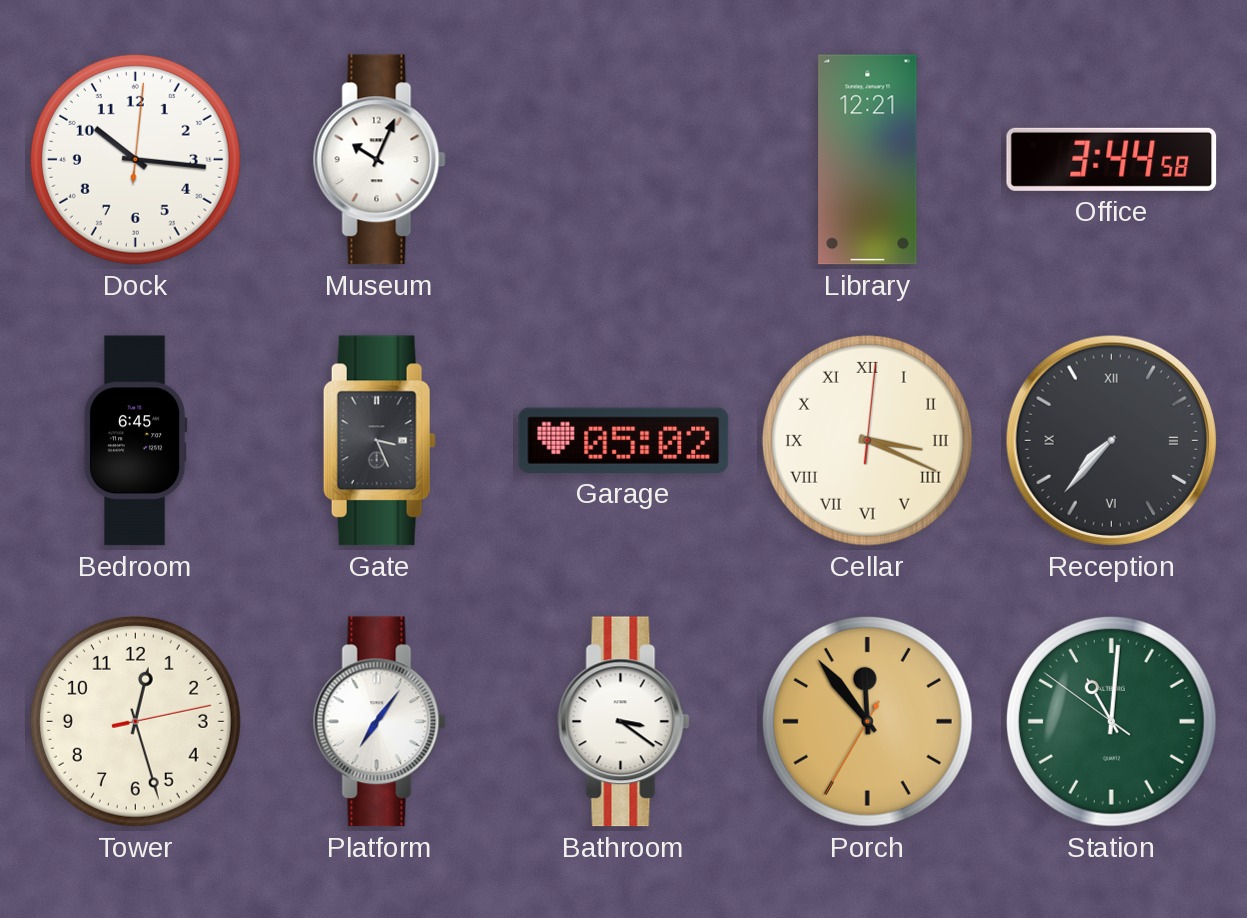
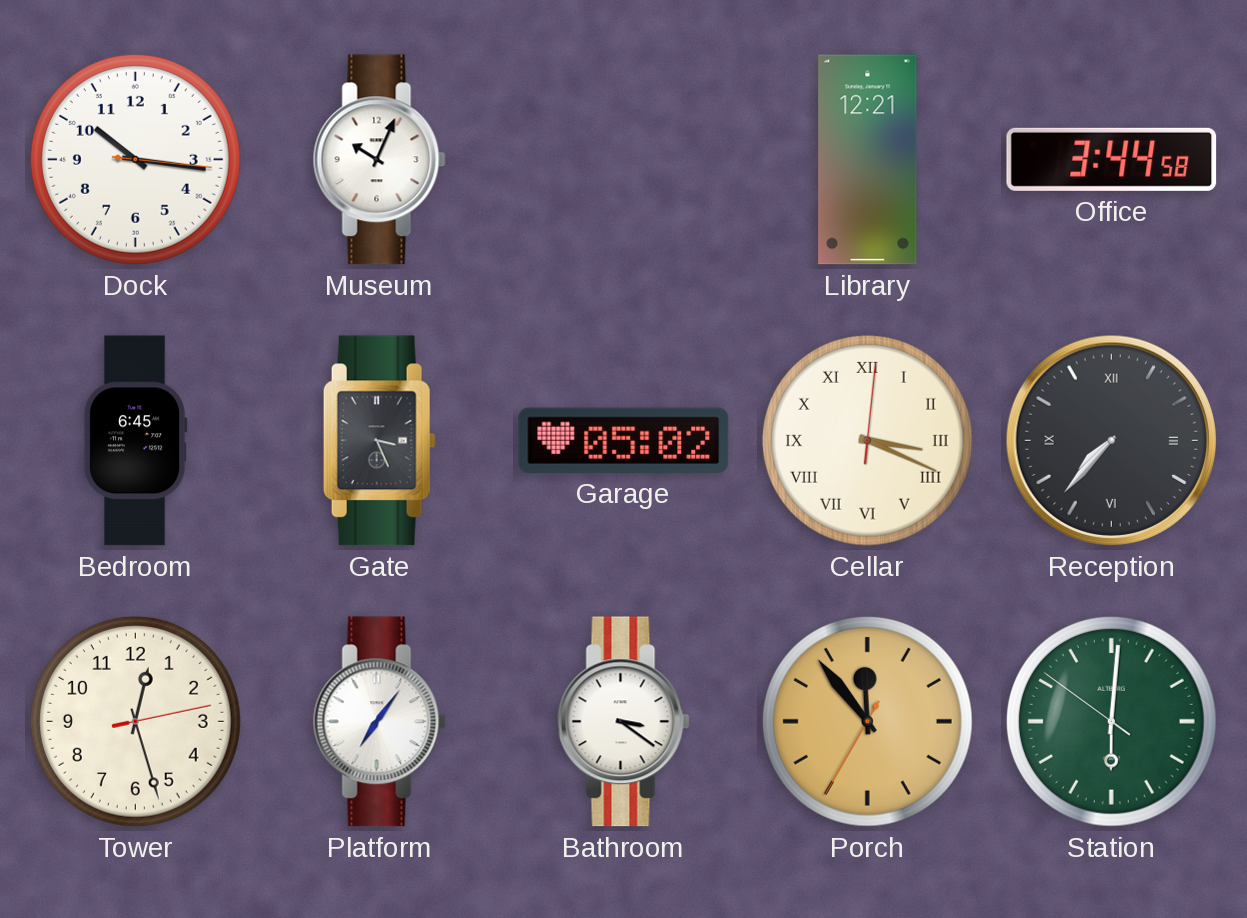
Dock: 10:16:01 -> 10:16:16
Station: 11:00 -> 6:00
